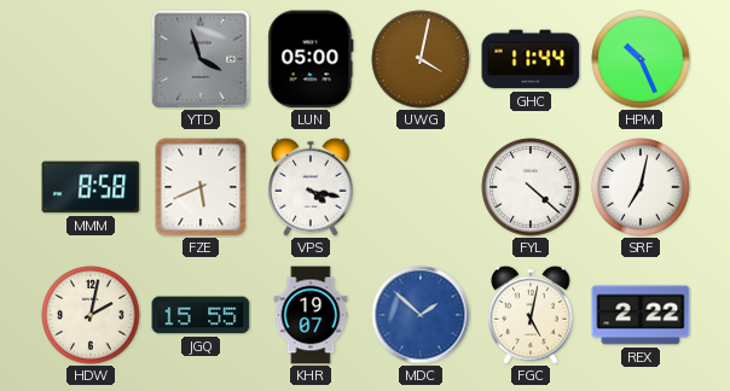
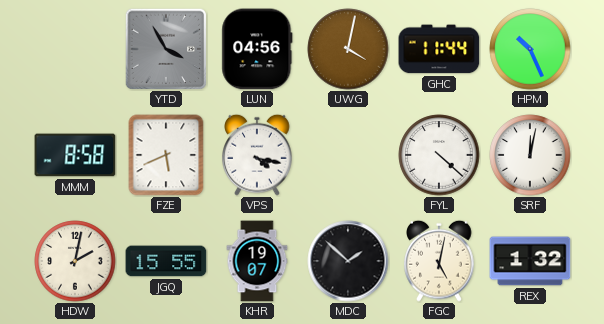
YTD: 3:57 -> 3:55
LUN: 05:00 -> 04:56
SRF: 7:02 -> 12:02
MDC dial: blue -> black
REX: 2:22 -> 1:32
